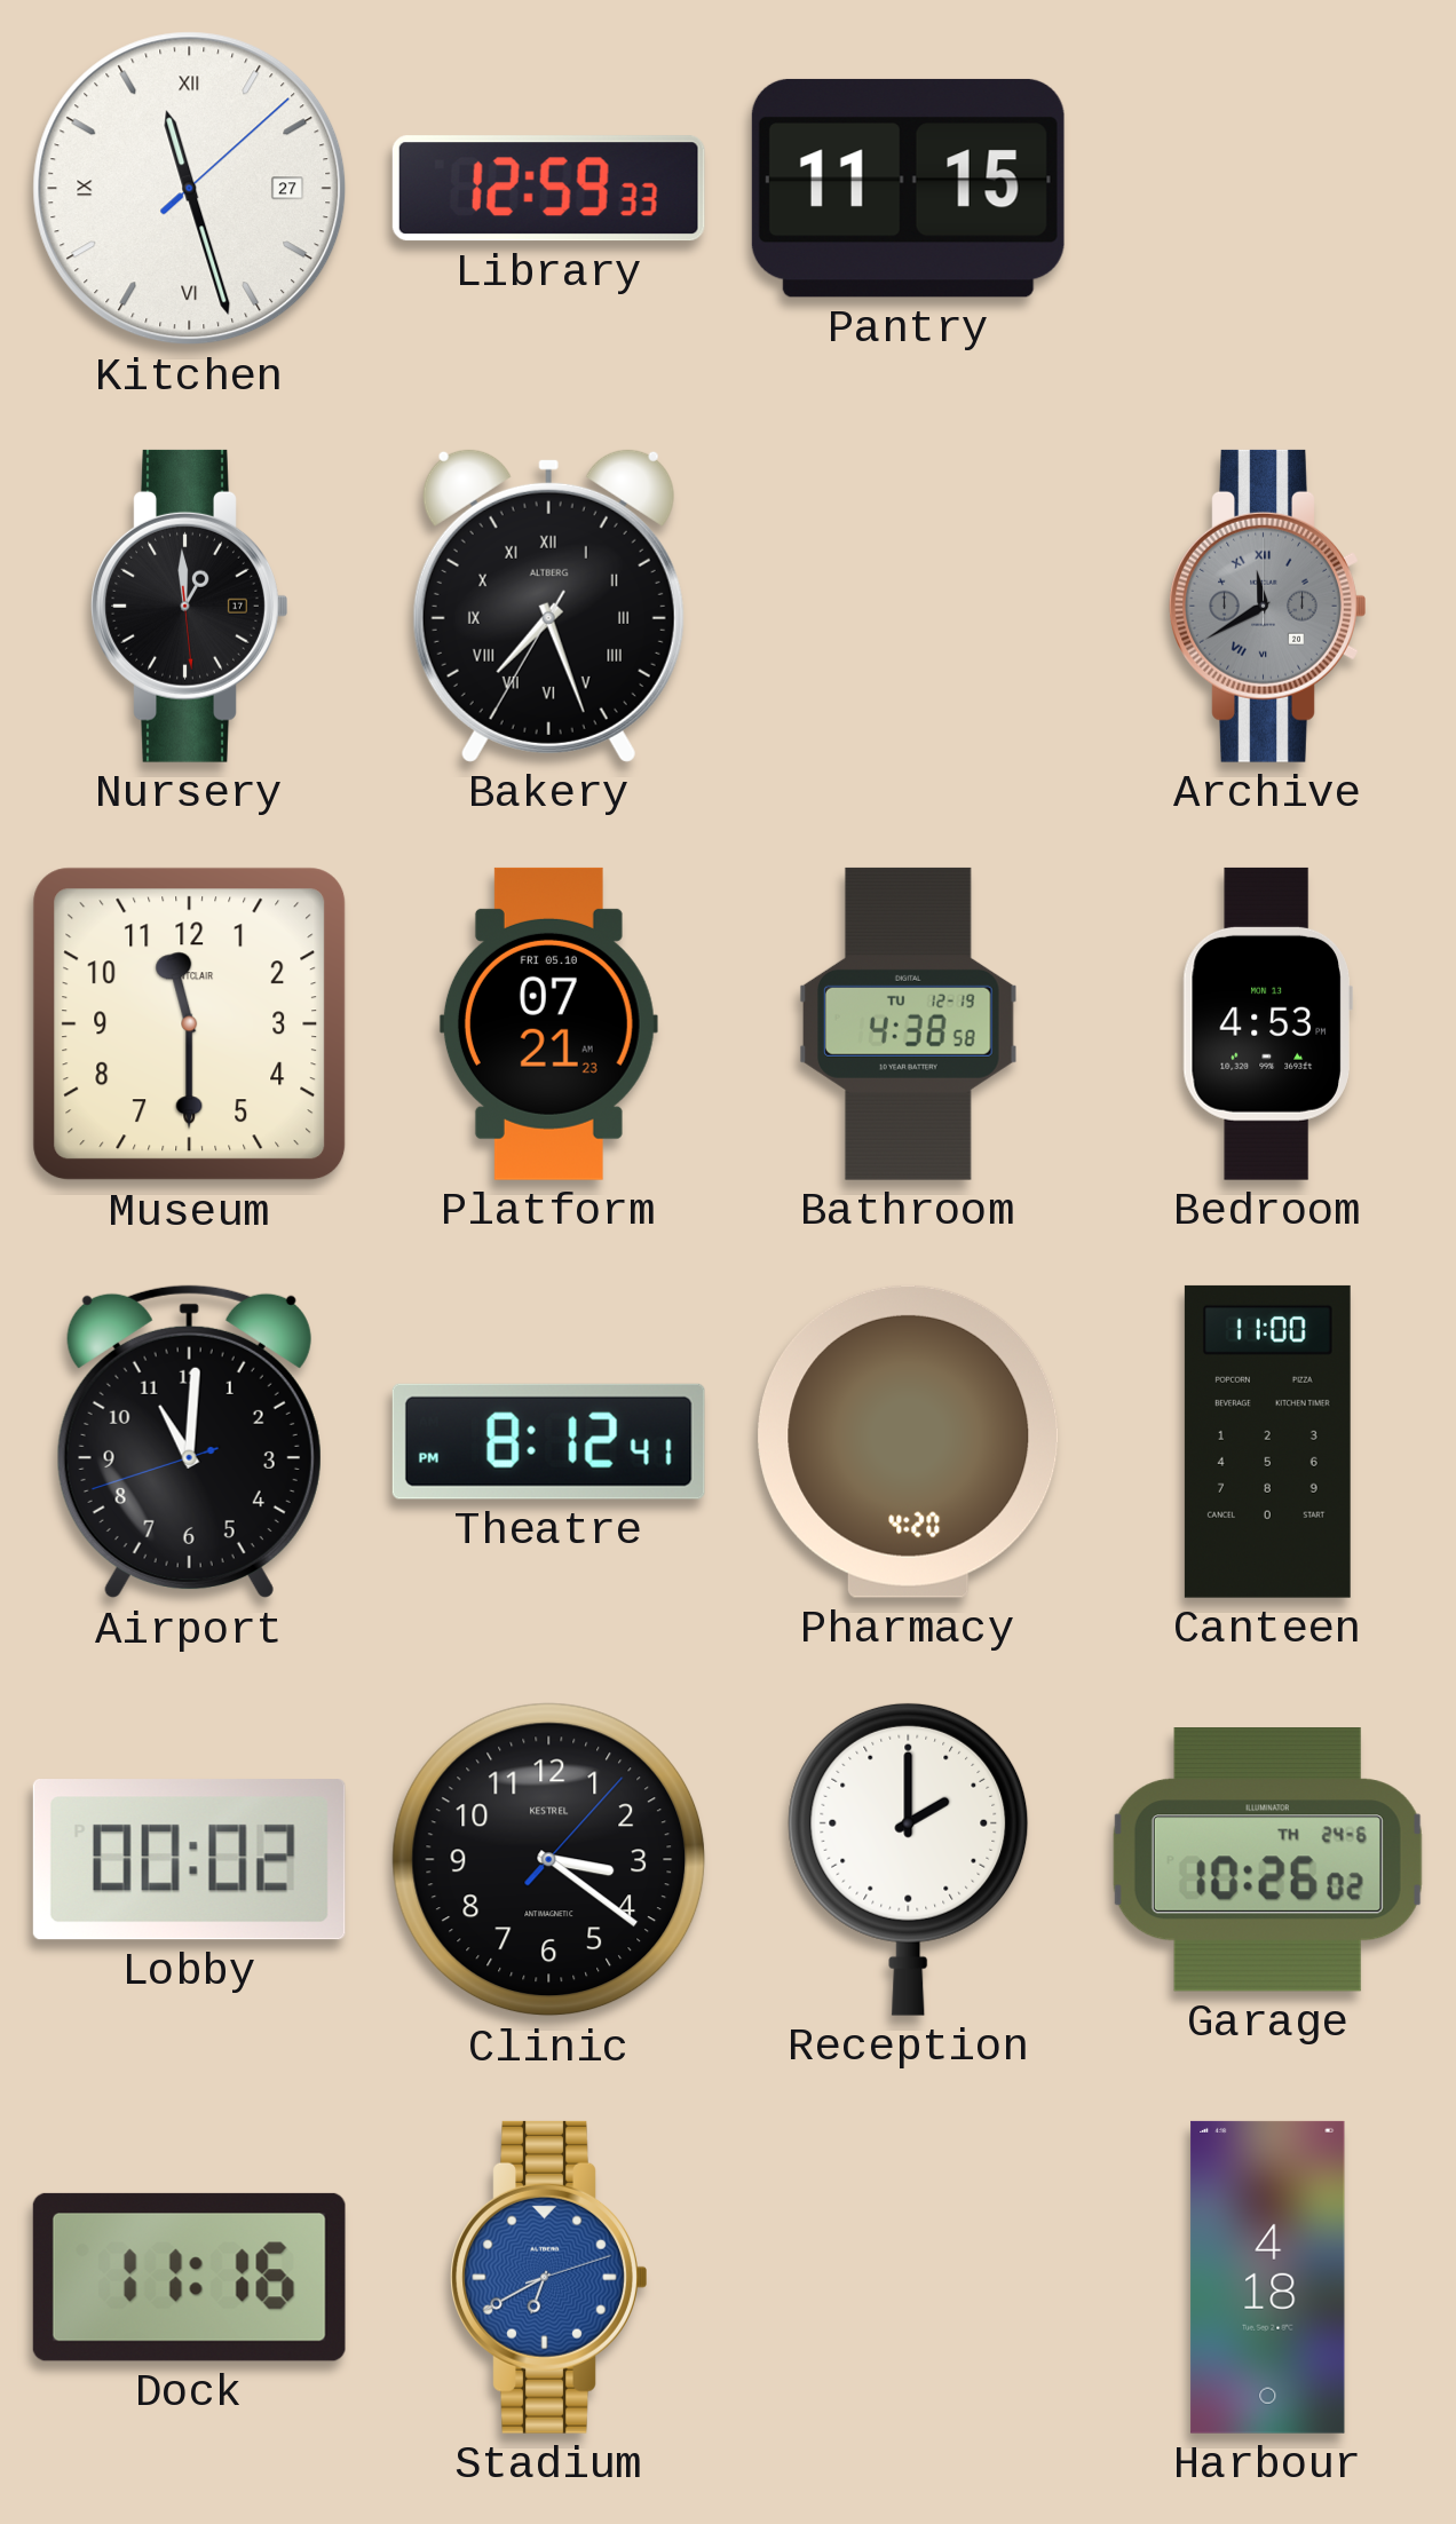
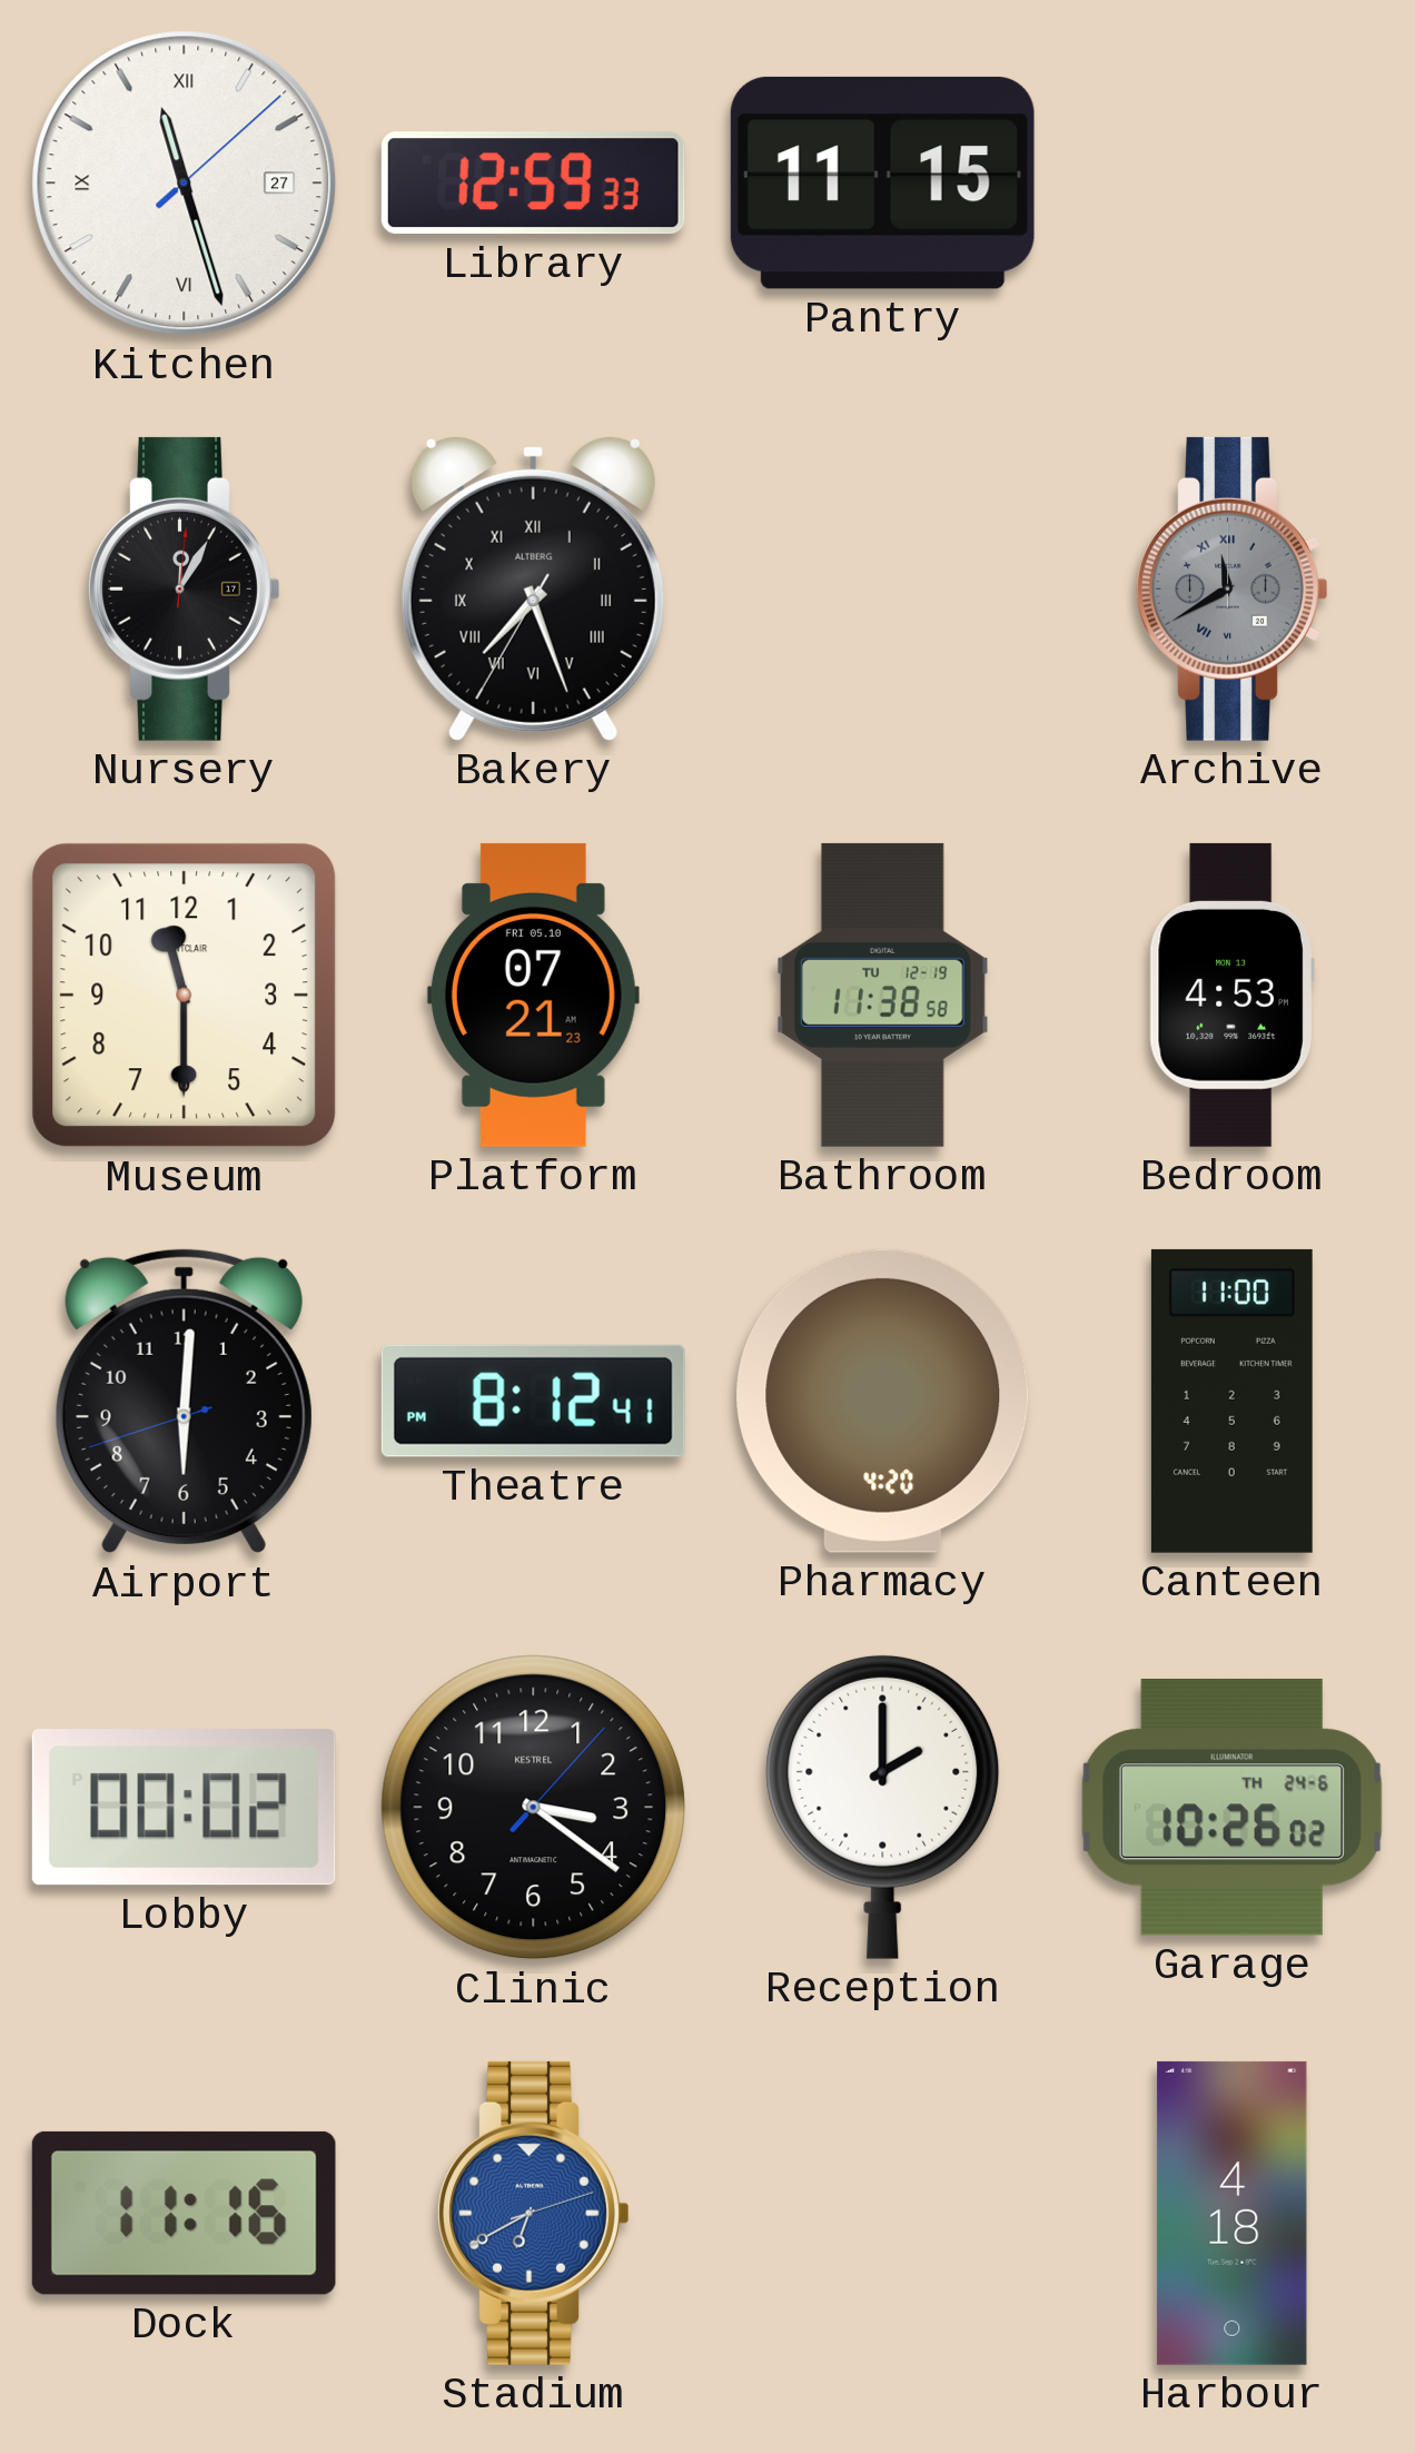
Nursery: 12:59 -> 12:05
Bathroom: 4:38 -> 11:38
Airport: 11:00 -> 6:00
